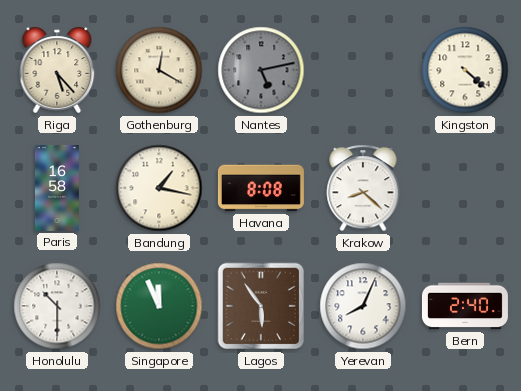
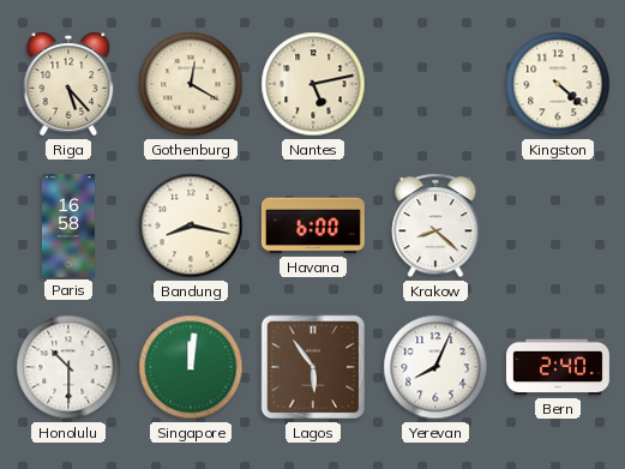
Nantes dial: grey -> cream
Bandung: 1:17 -> 8:17
Havana: 8:08 -> 6:00
Singapore: 11:56 -> 12:01
